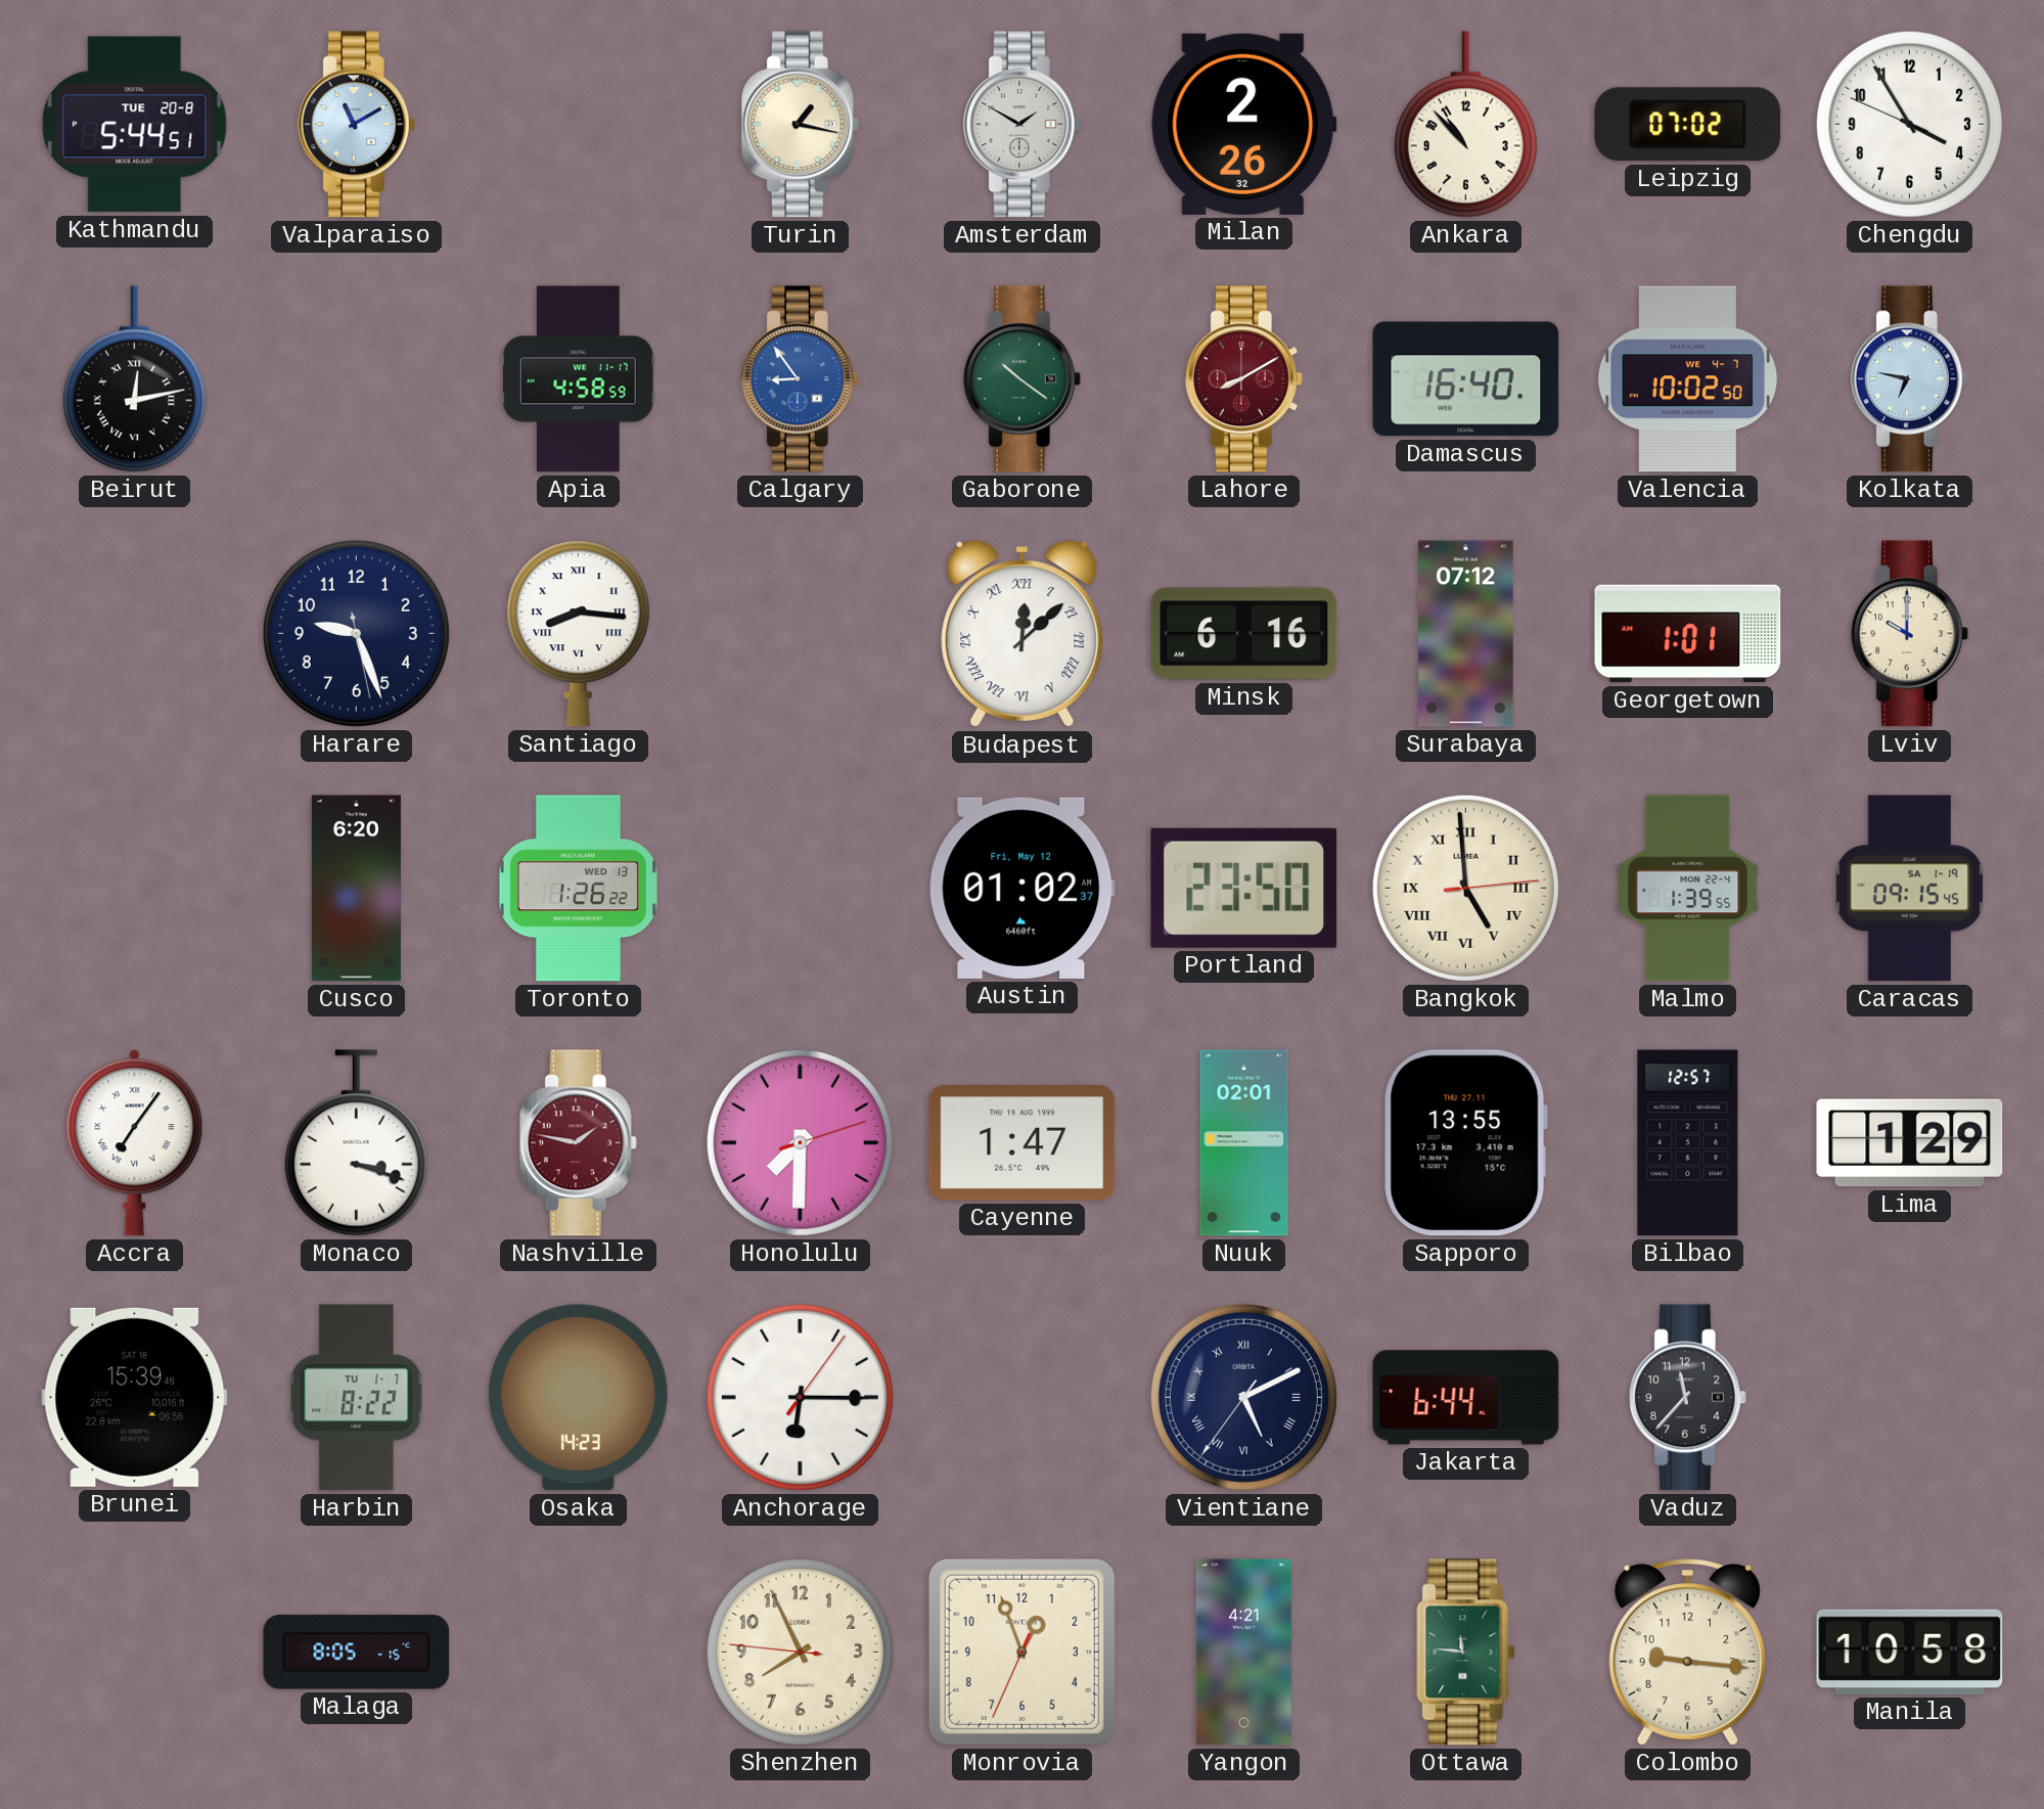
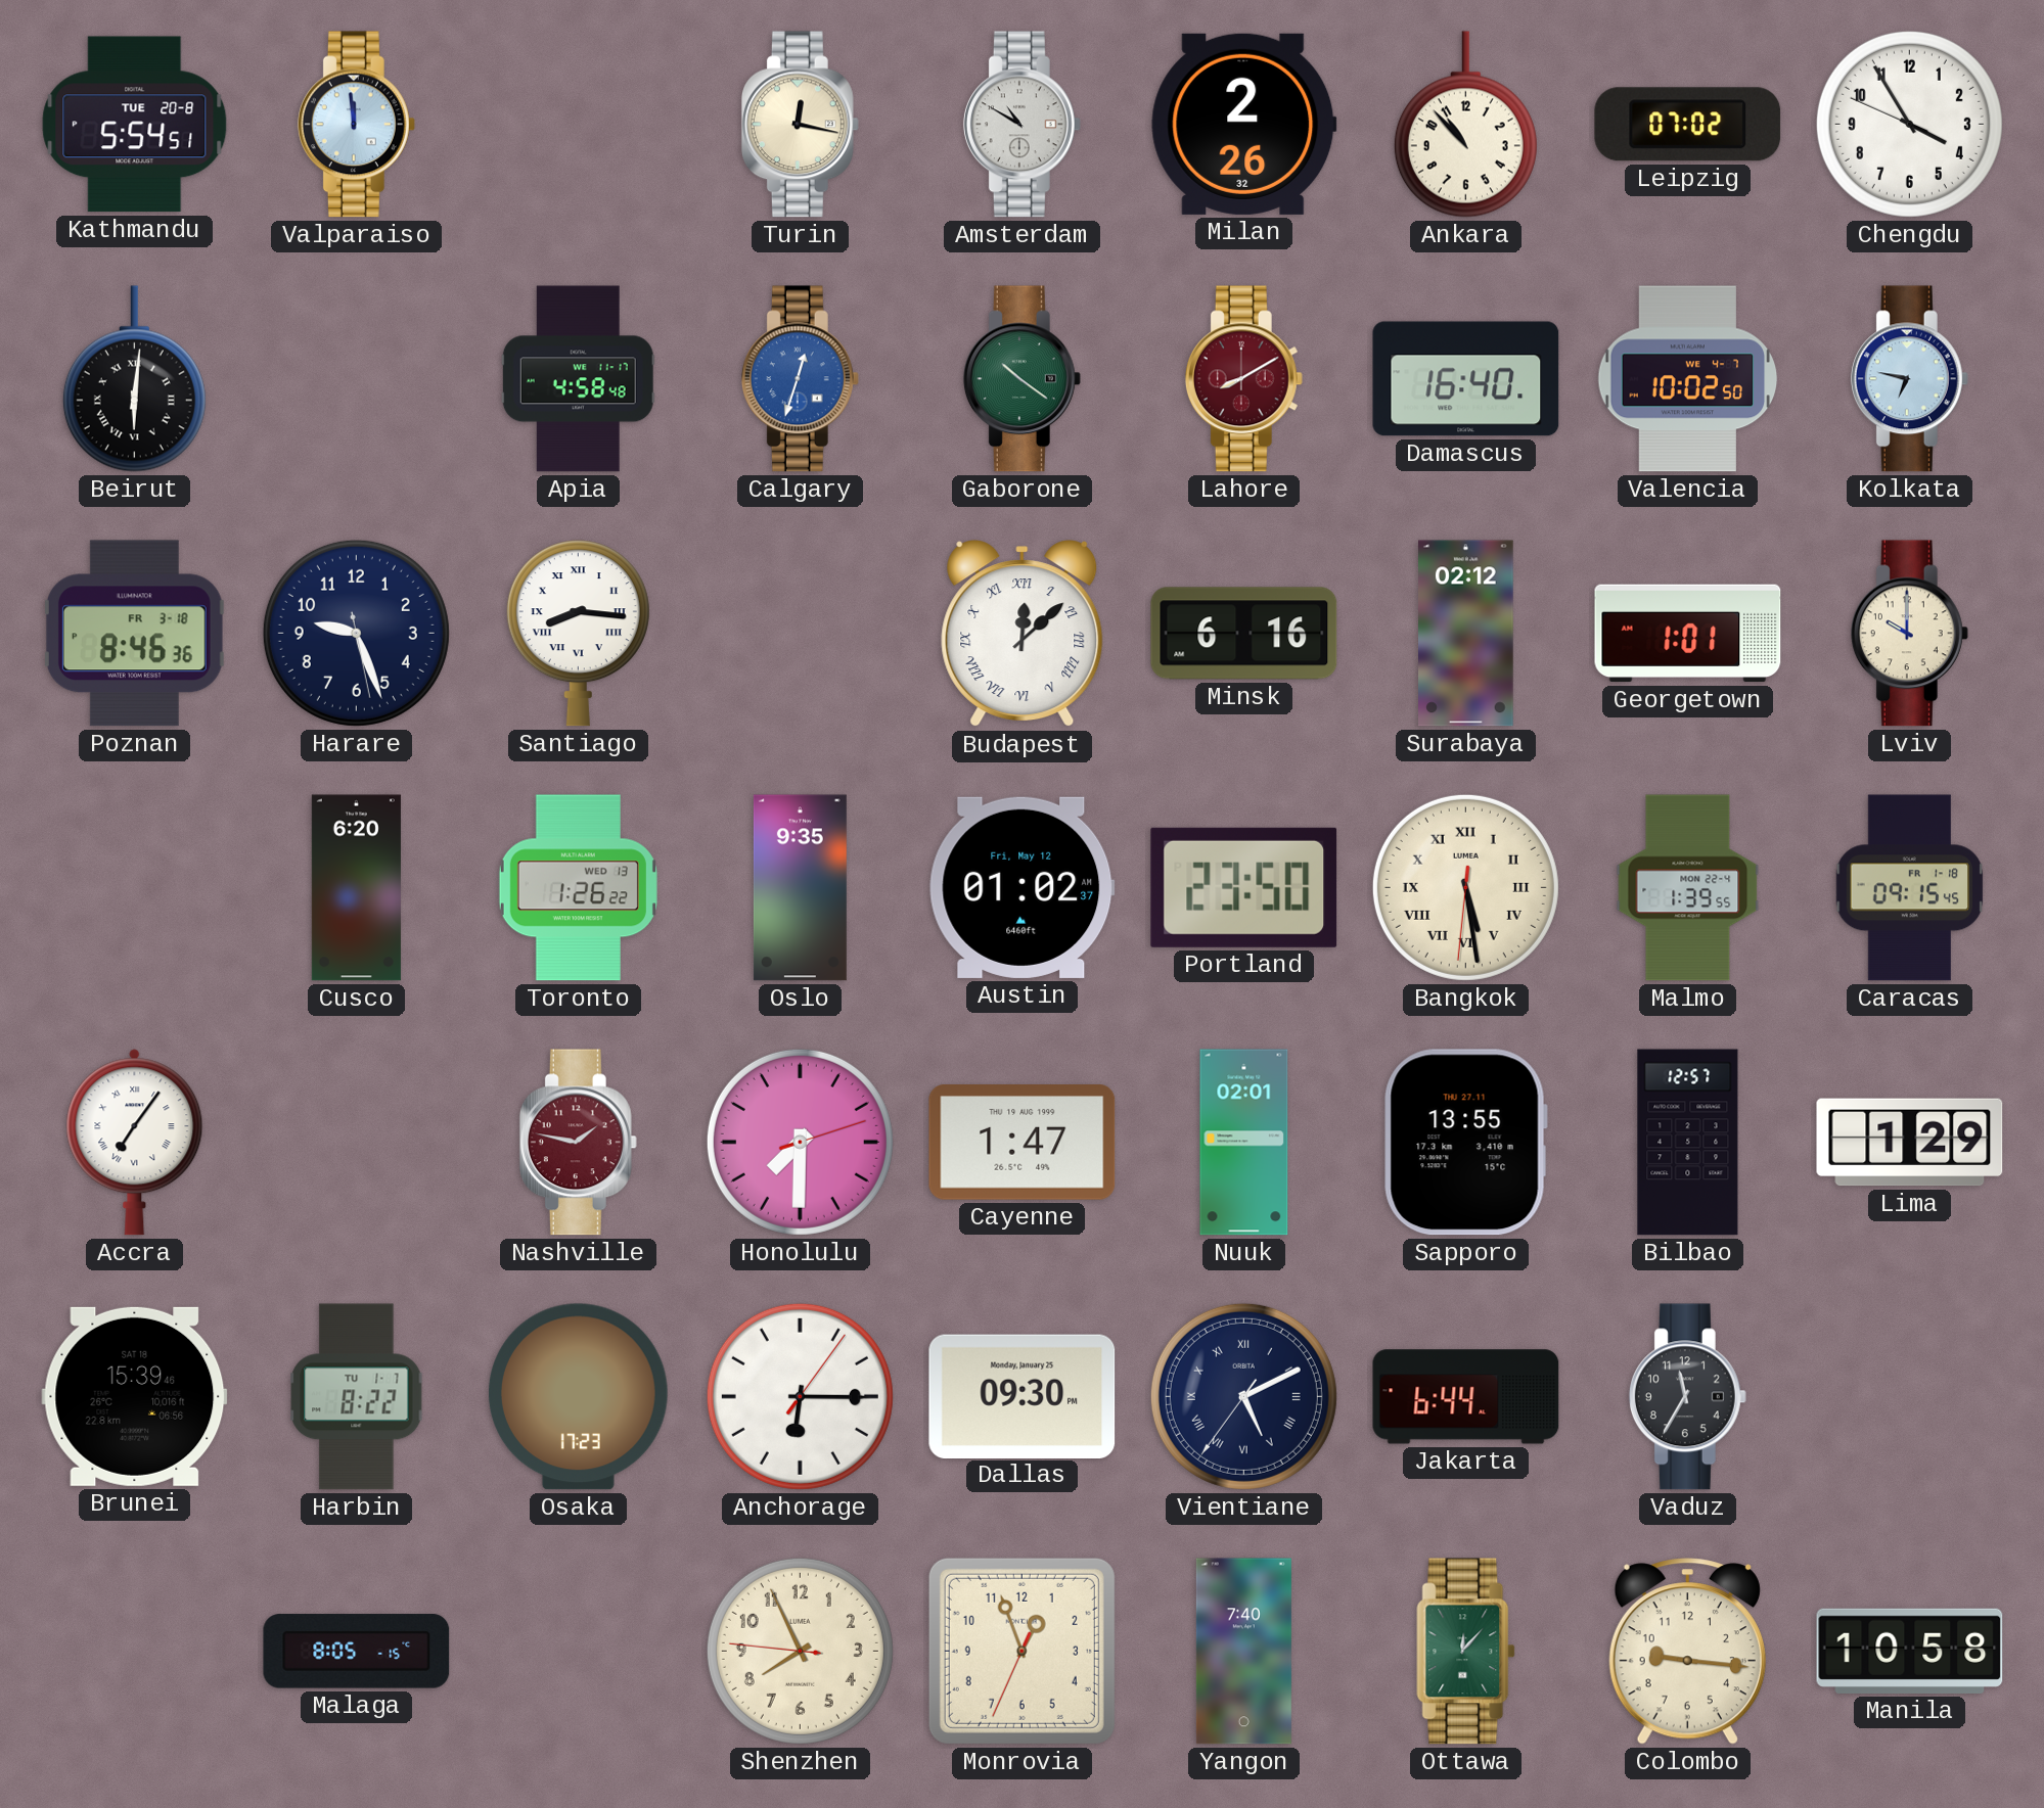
Kathmandu: 5:44 -> 5:54
Valparaiso: 11:10 -> 11:59
Turin: 1:17 -> 12:17
Amsterdam: 1:50 -> 10:50
Beirut: 12:13 -> 6:01
Apia: 4:58:59 -> 4:58:48
Calgary: 8:54 -> 12:33
Poznan: none -> 8:46
Surabaya: 07:12 -> 02:12
Oslo: none -> 9:35
Bangkok: 4:59 -> 5:28
Caracas date: SA 1-19 -> FR 1-18
Monaco: 3:18 -> none
Osaka: 14:23 -> 17:23
Dallas: none -> 09:30
Vaduz: 11:37 -> 11:35
Yangon: 4:21 -> 7:40
Ottawa: 11:46 -> 12:07
